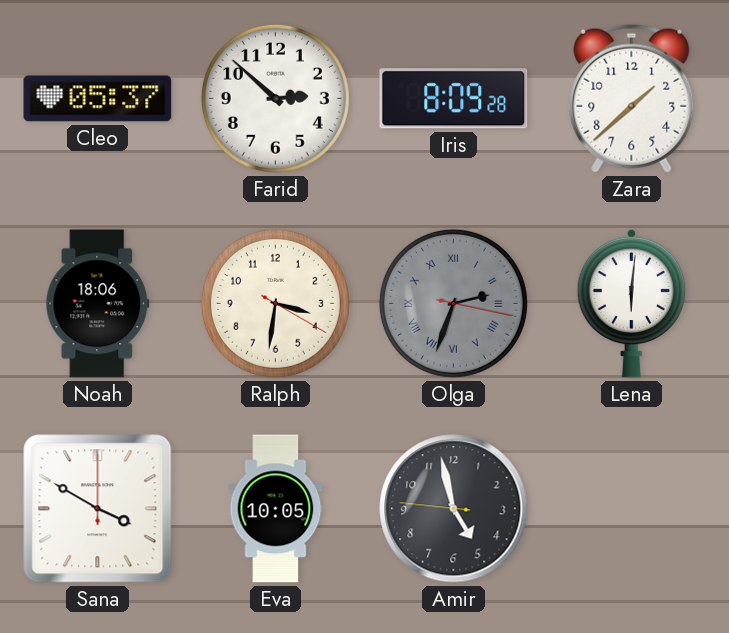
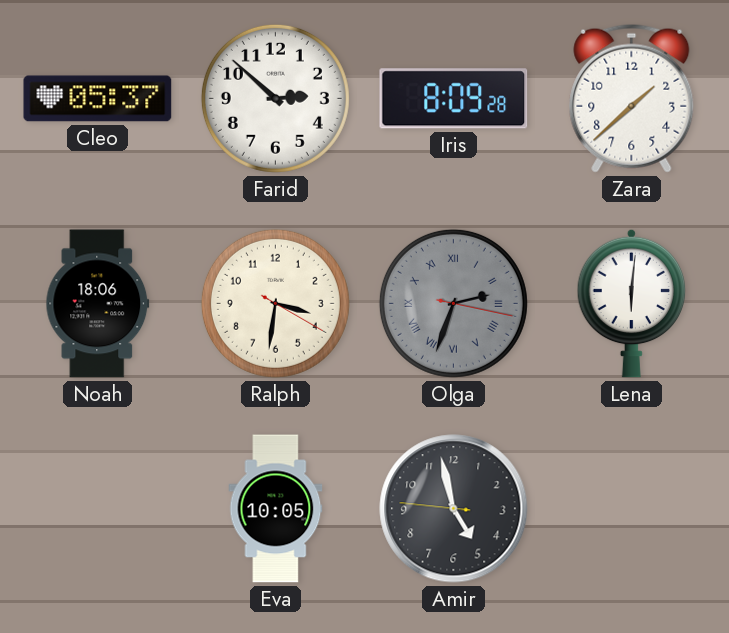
Sana: 3:50 -> none
